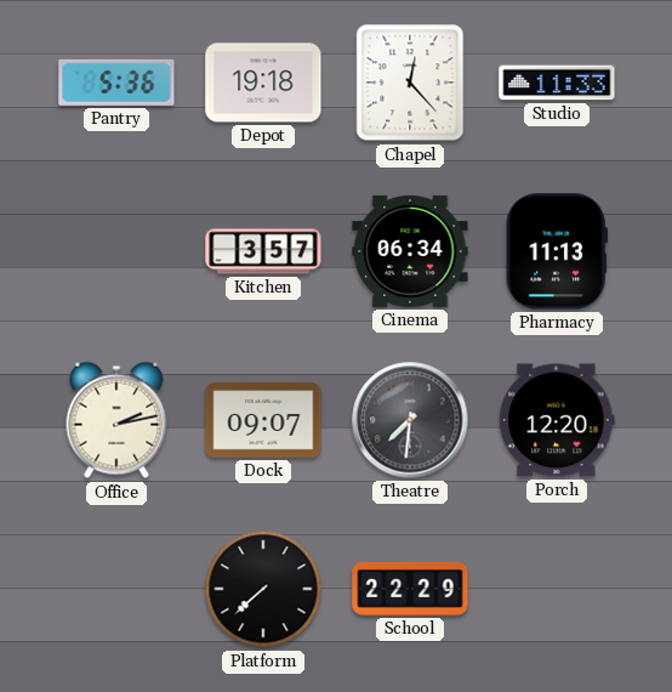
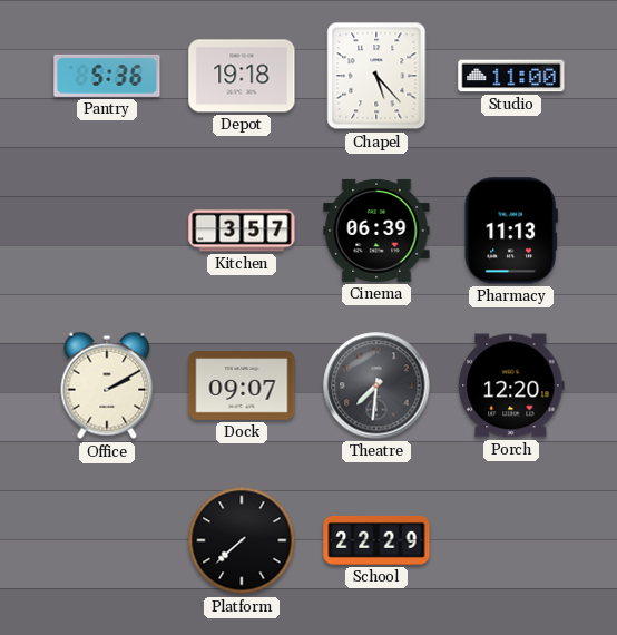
Chapel: 12:23 -> 5:23
Studio: 11:33 -> 11:00
Cinema: 06:34 -> 06:39
Office: 2:13 -> 2:10
